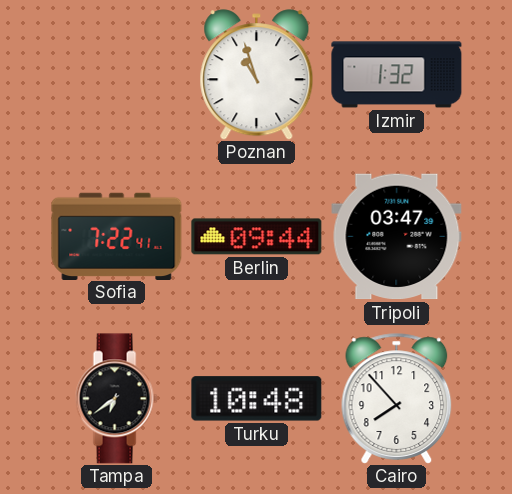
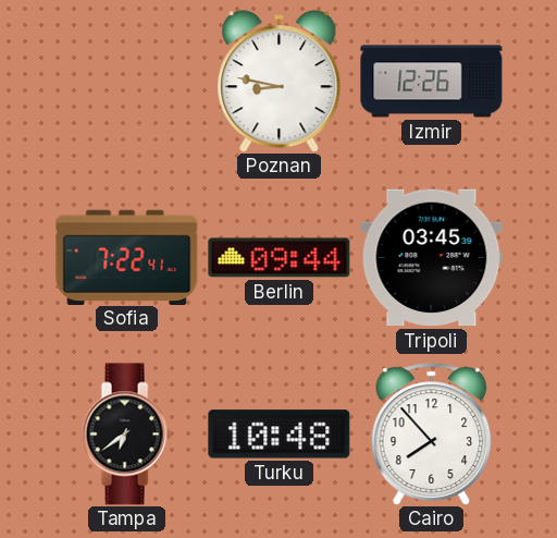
Poznan: 10:57 -> 8:47
Izmir: 1:32 -> 12:26
Tripoli: 03:47 -> 03:45
